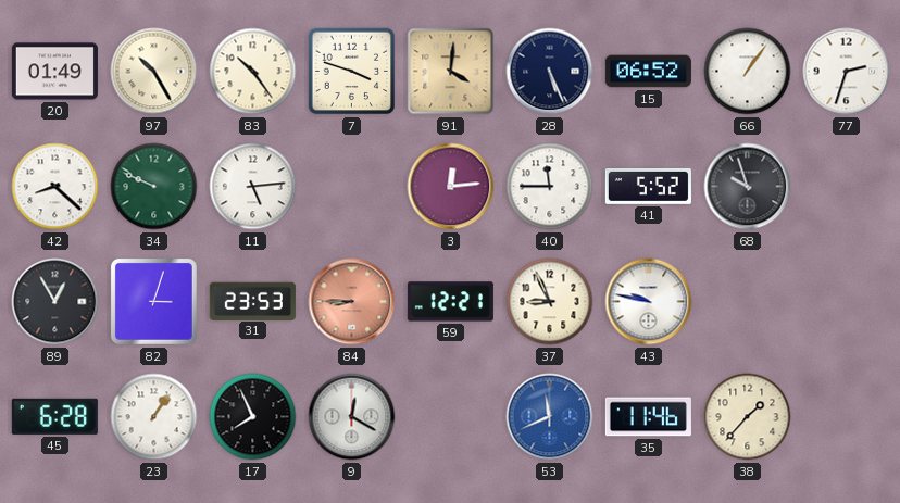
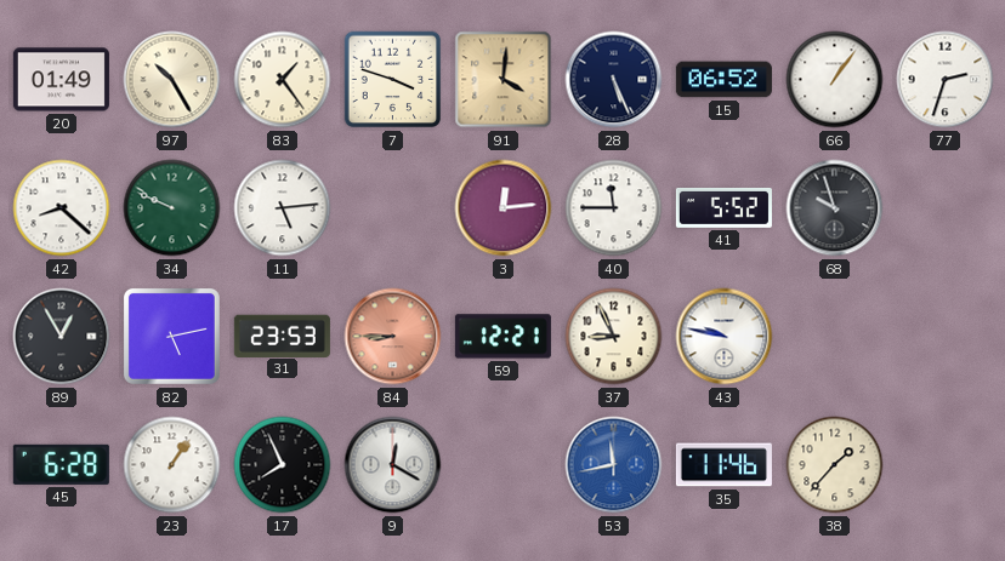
83: 10:24 -> 1:24
82: 3:03 -> 5:13
53: 11:41 -> 11:43
